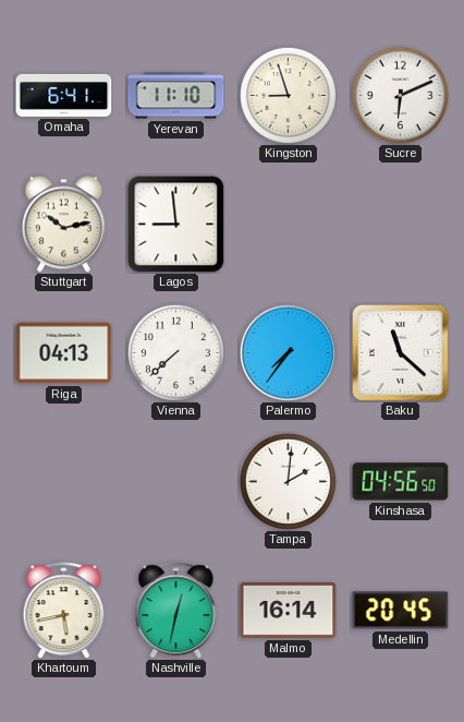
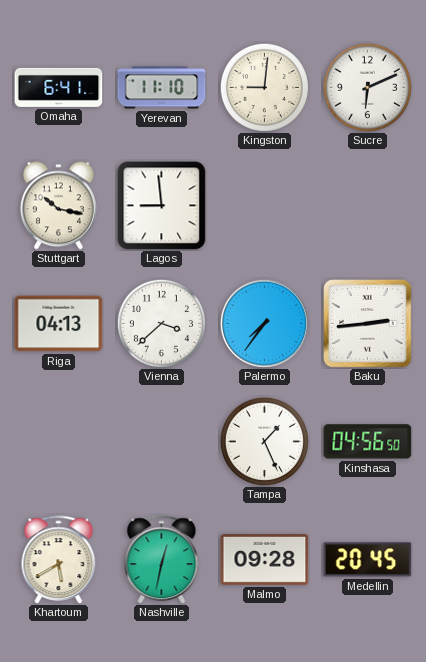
Kingston: 8:57 -> 9:01
Stuttgart: 10:13 -> 10:17
Vienna: 7:38 -> 3:38
Baku: 11:22 -> 2:44
Tampa: 2:01 -> 1:26
Khartoum: 5:43 -> 5:40
Malmo: 16:14 -> 09:28
